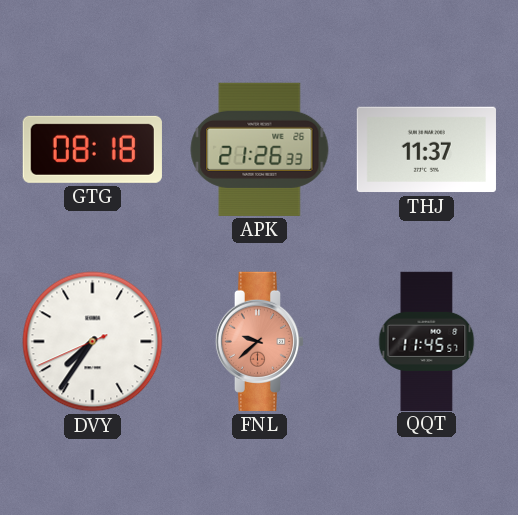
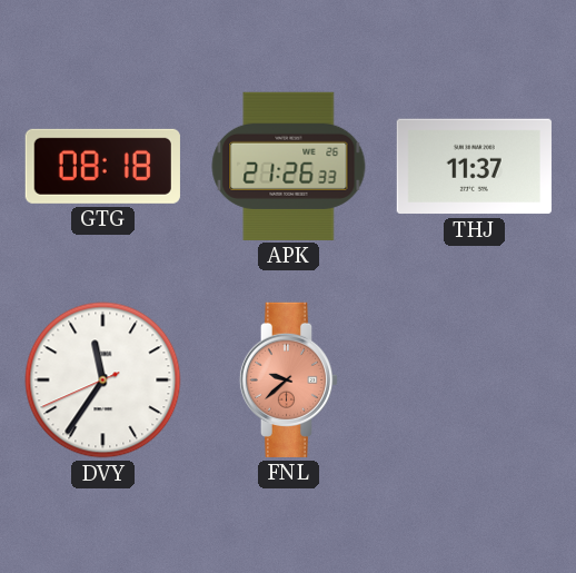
DVY: 7:35 -> 11:35
QQT: 11:45 -> none
